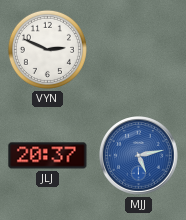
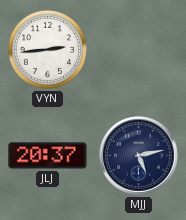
VYN: 2:49 -> 2:44
MJJ dial: blue -> navy
